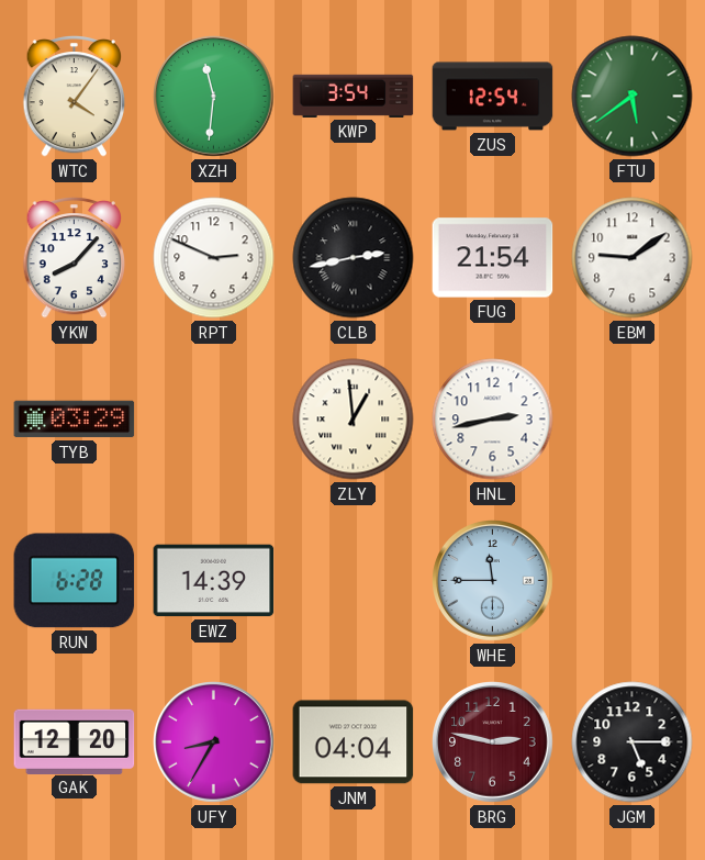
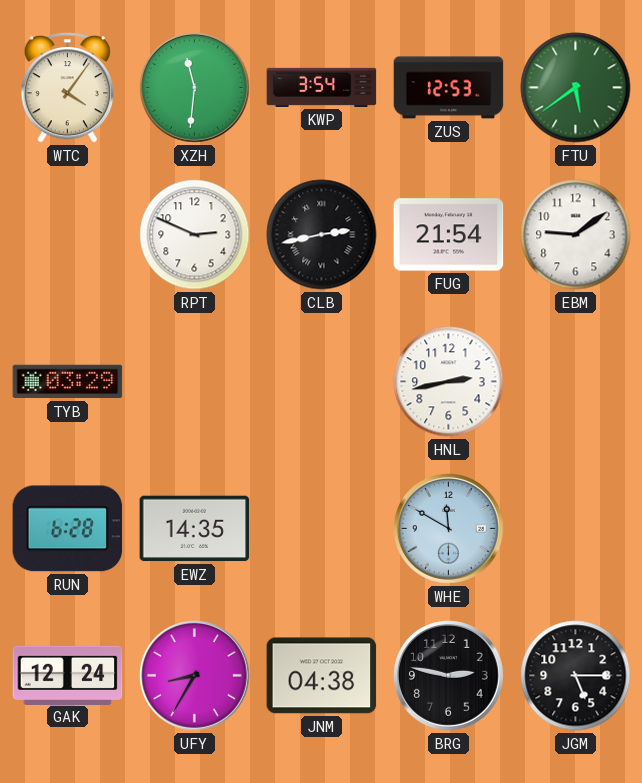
ZUS: 12:54 -> 12:53
YKW: 8:07 -> none
ZLY: 12:59 -> none
EWZ: 14:39 -> 14:35
WHE: 11:45 -> 11:50
GAK: 12:20 -> 12:24
JNM: 04:04 -> 04:38
BRG dial: burgundy -> black
